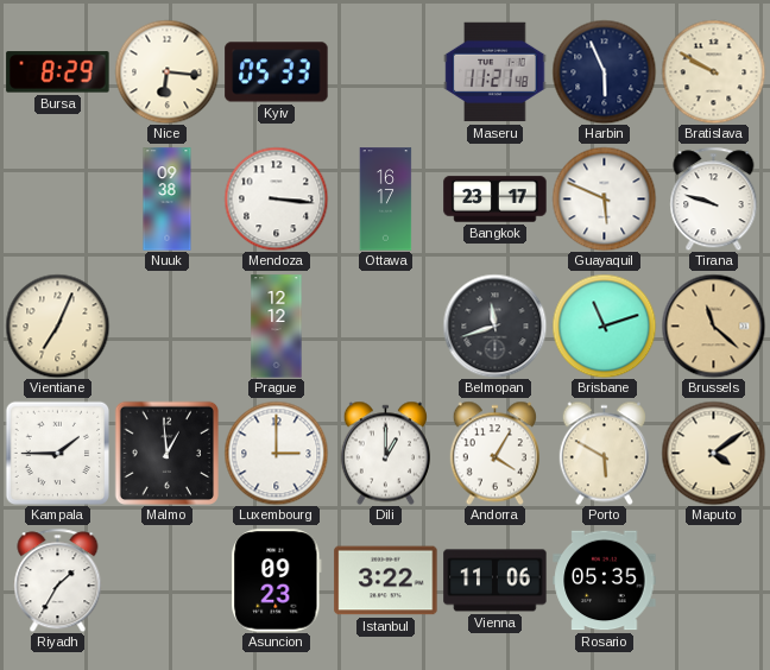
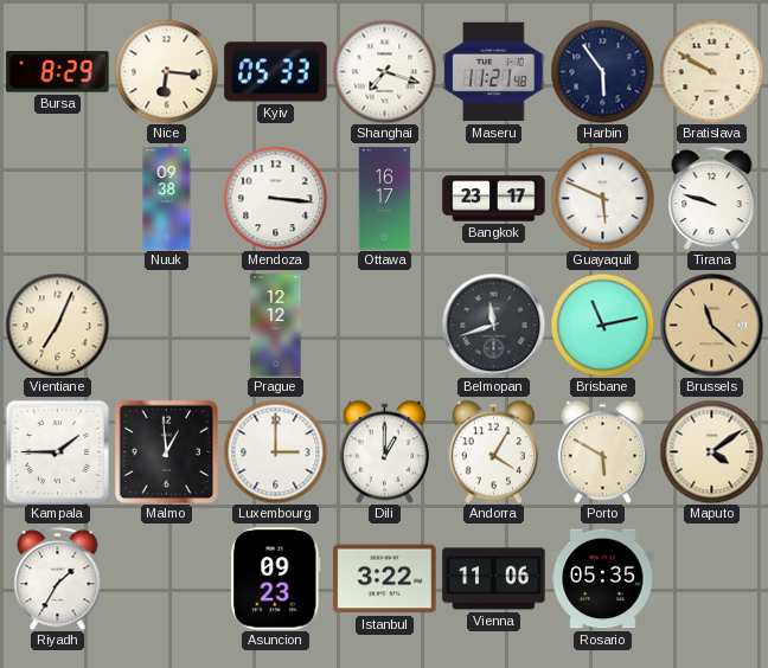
Shanghai: none -> 7:18
Harbin: 5:56 -> 5:54
Brisbane: 11:12 -> 11:13
